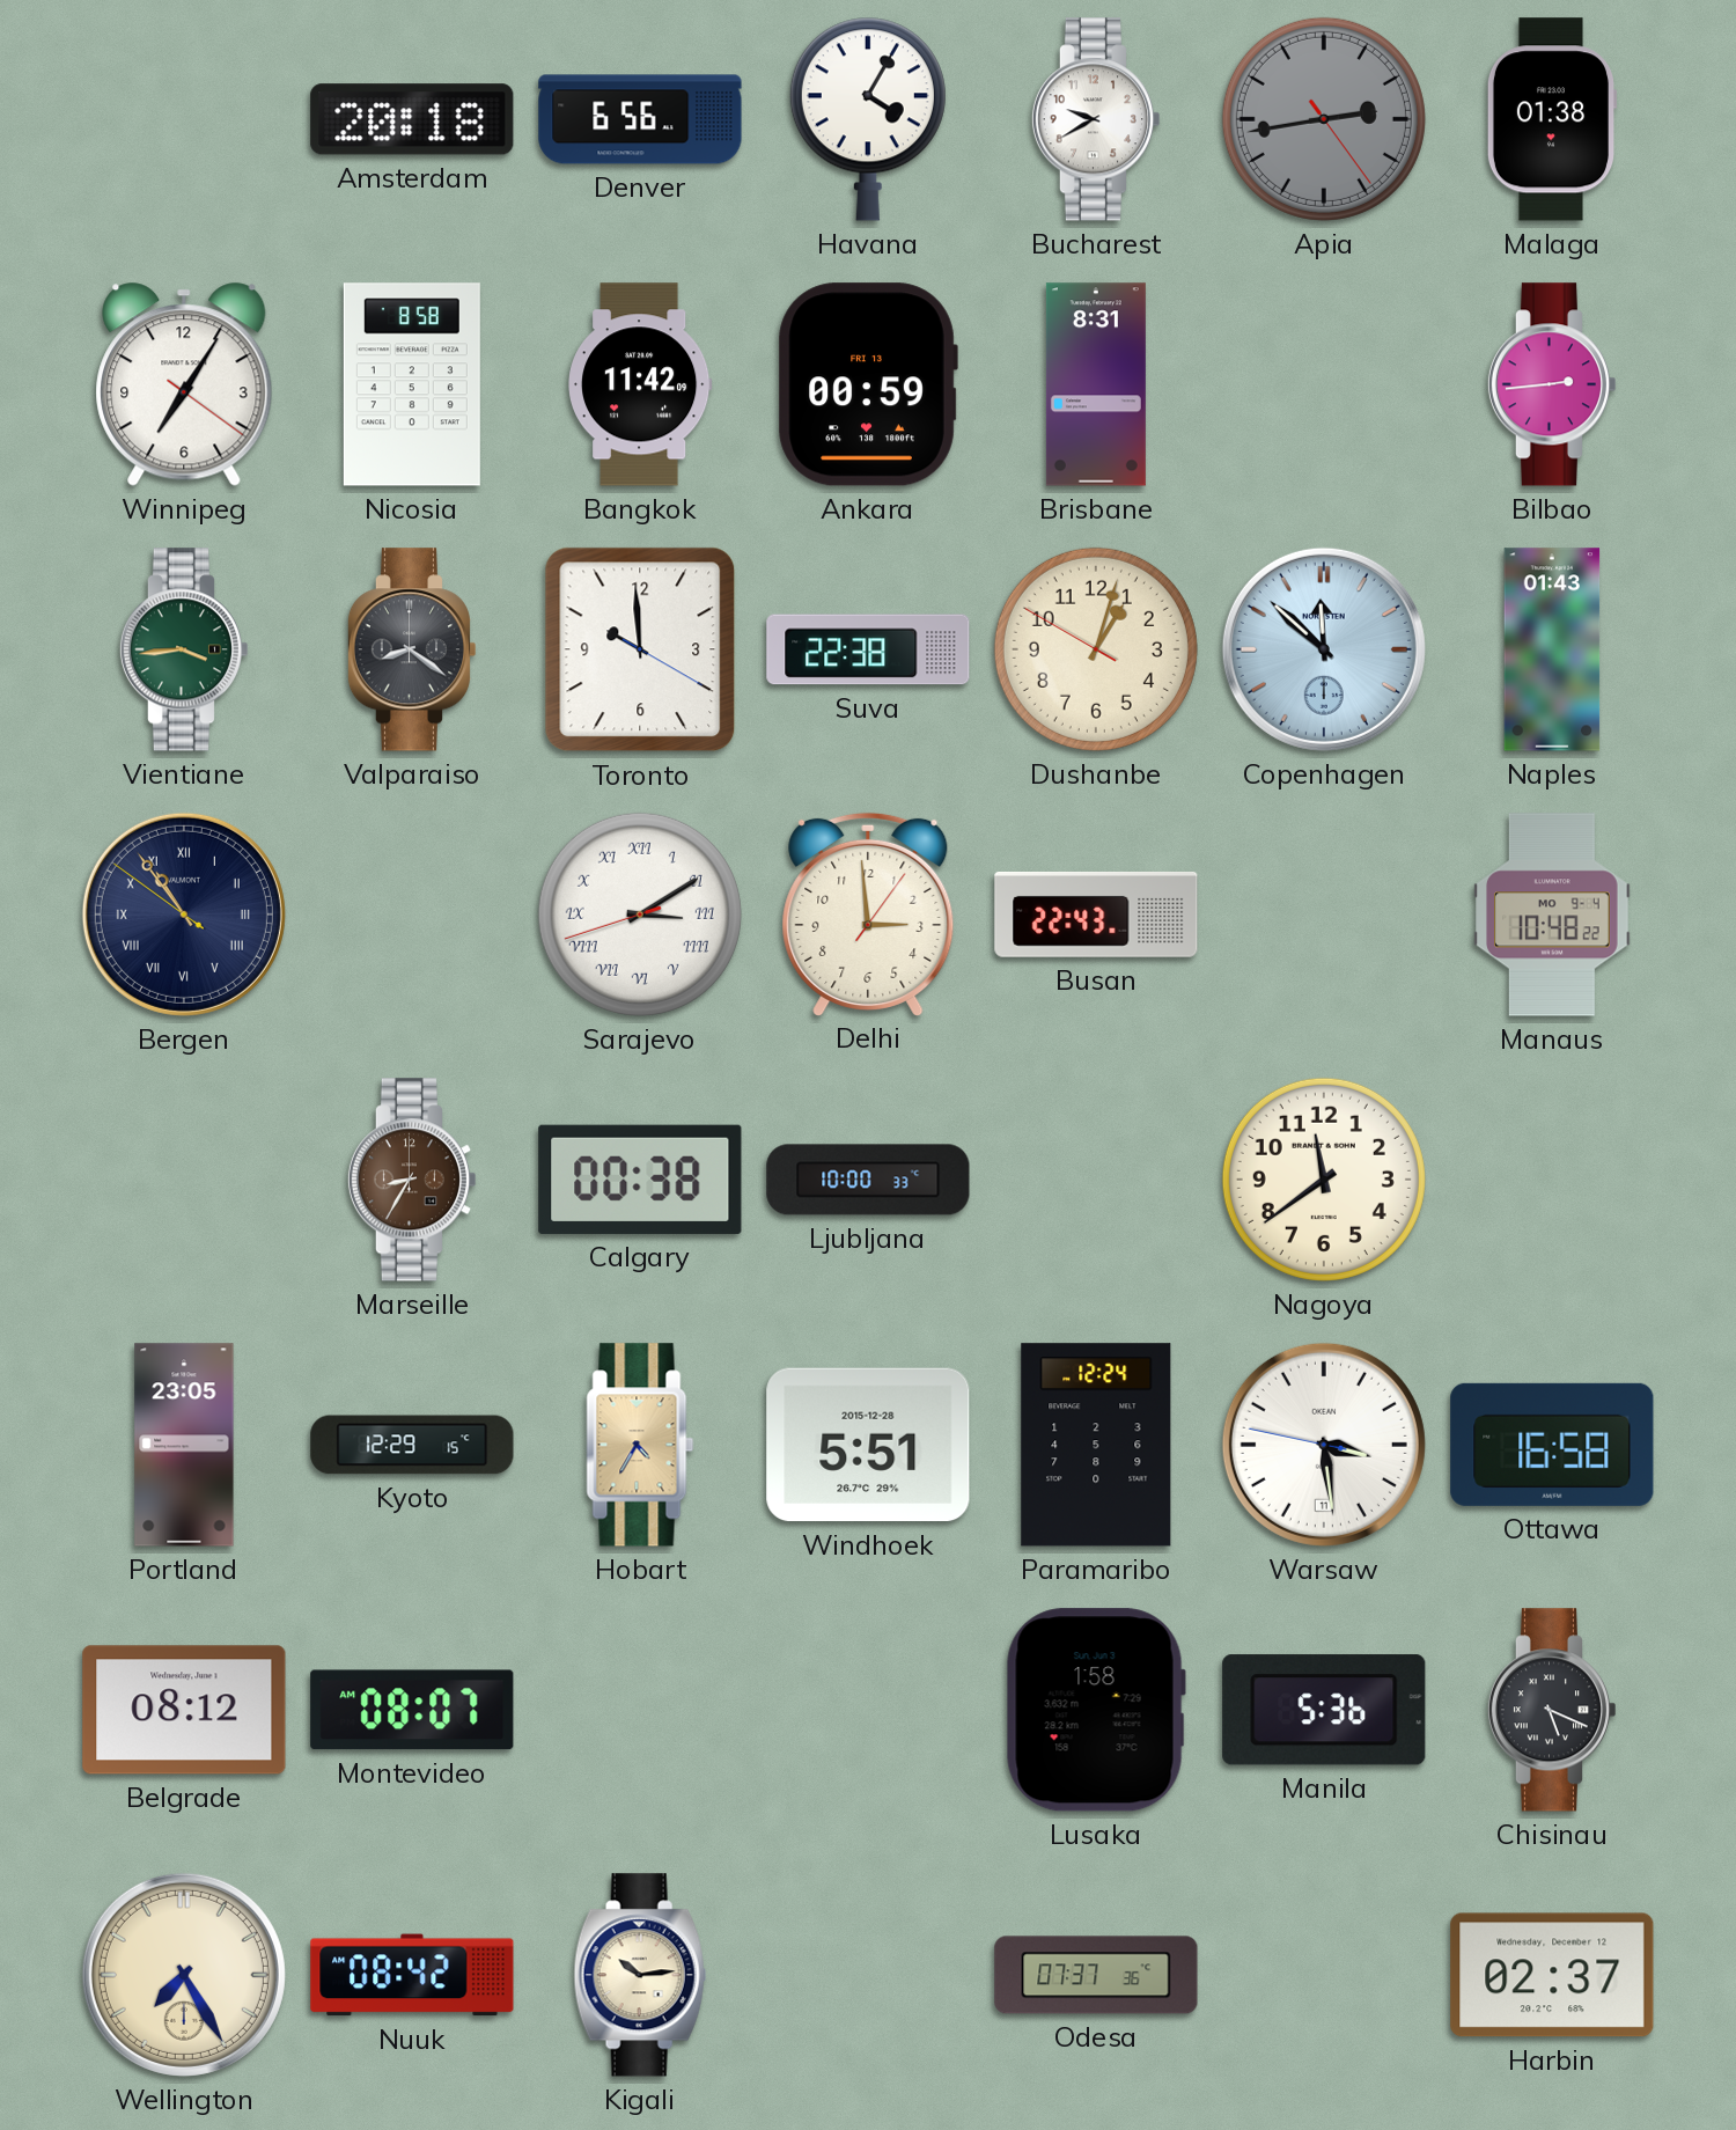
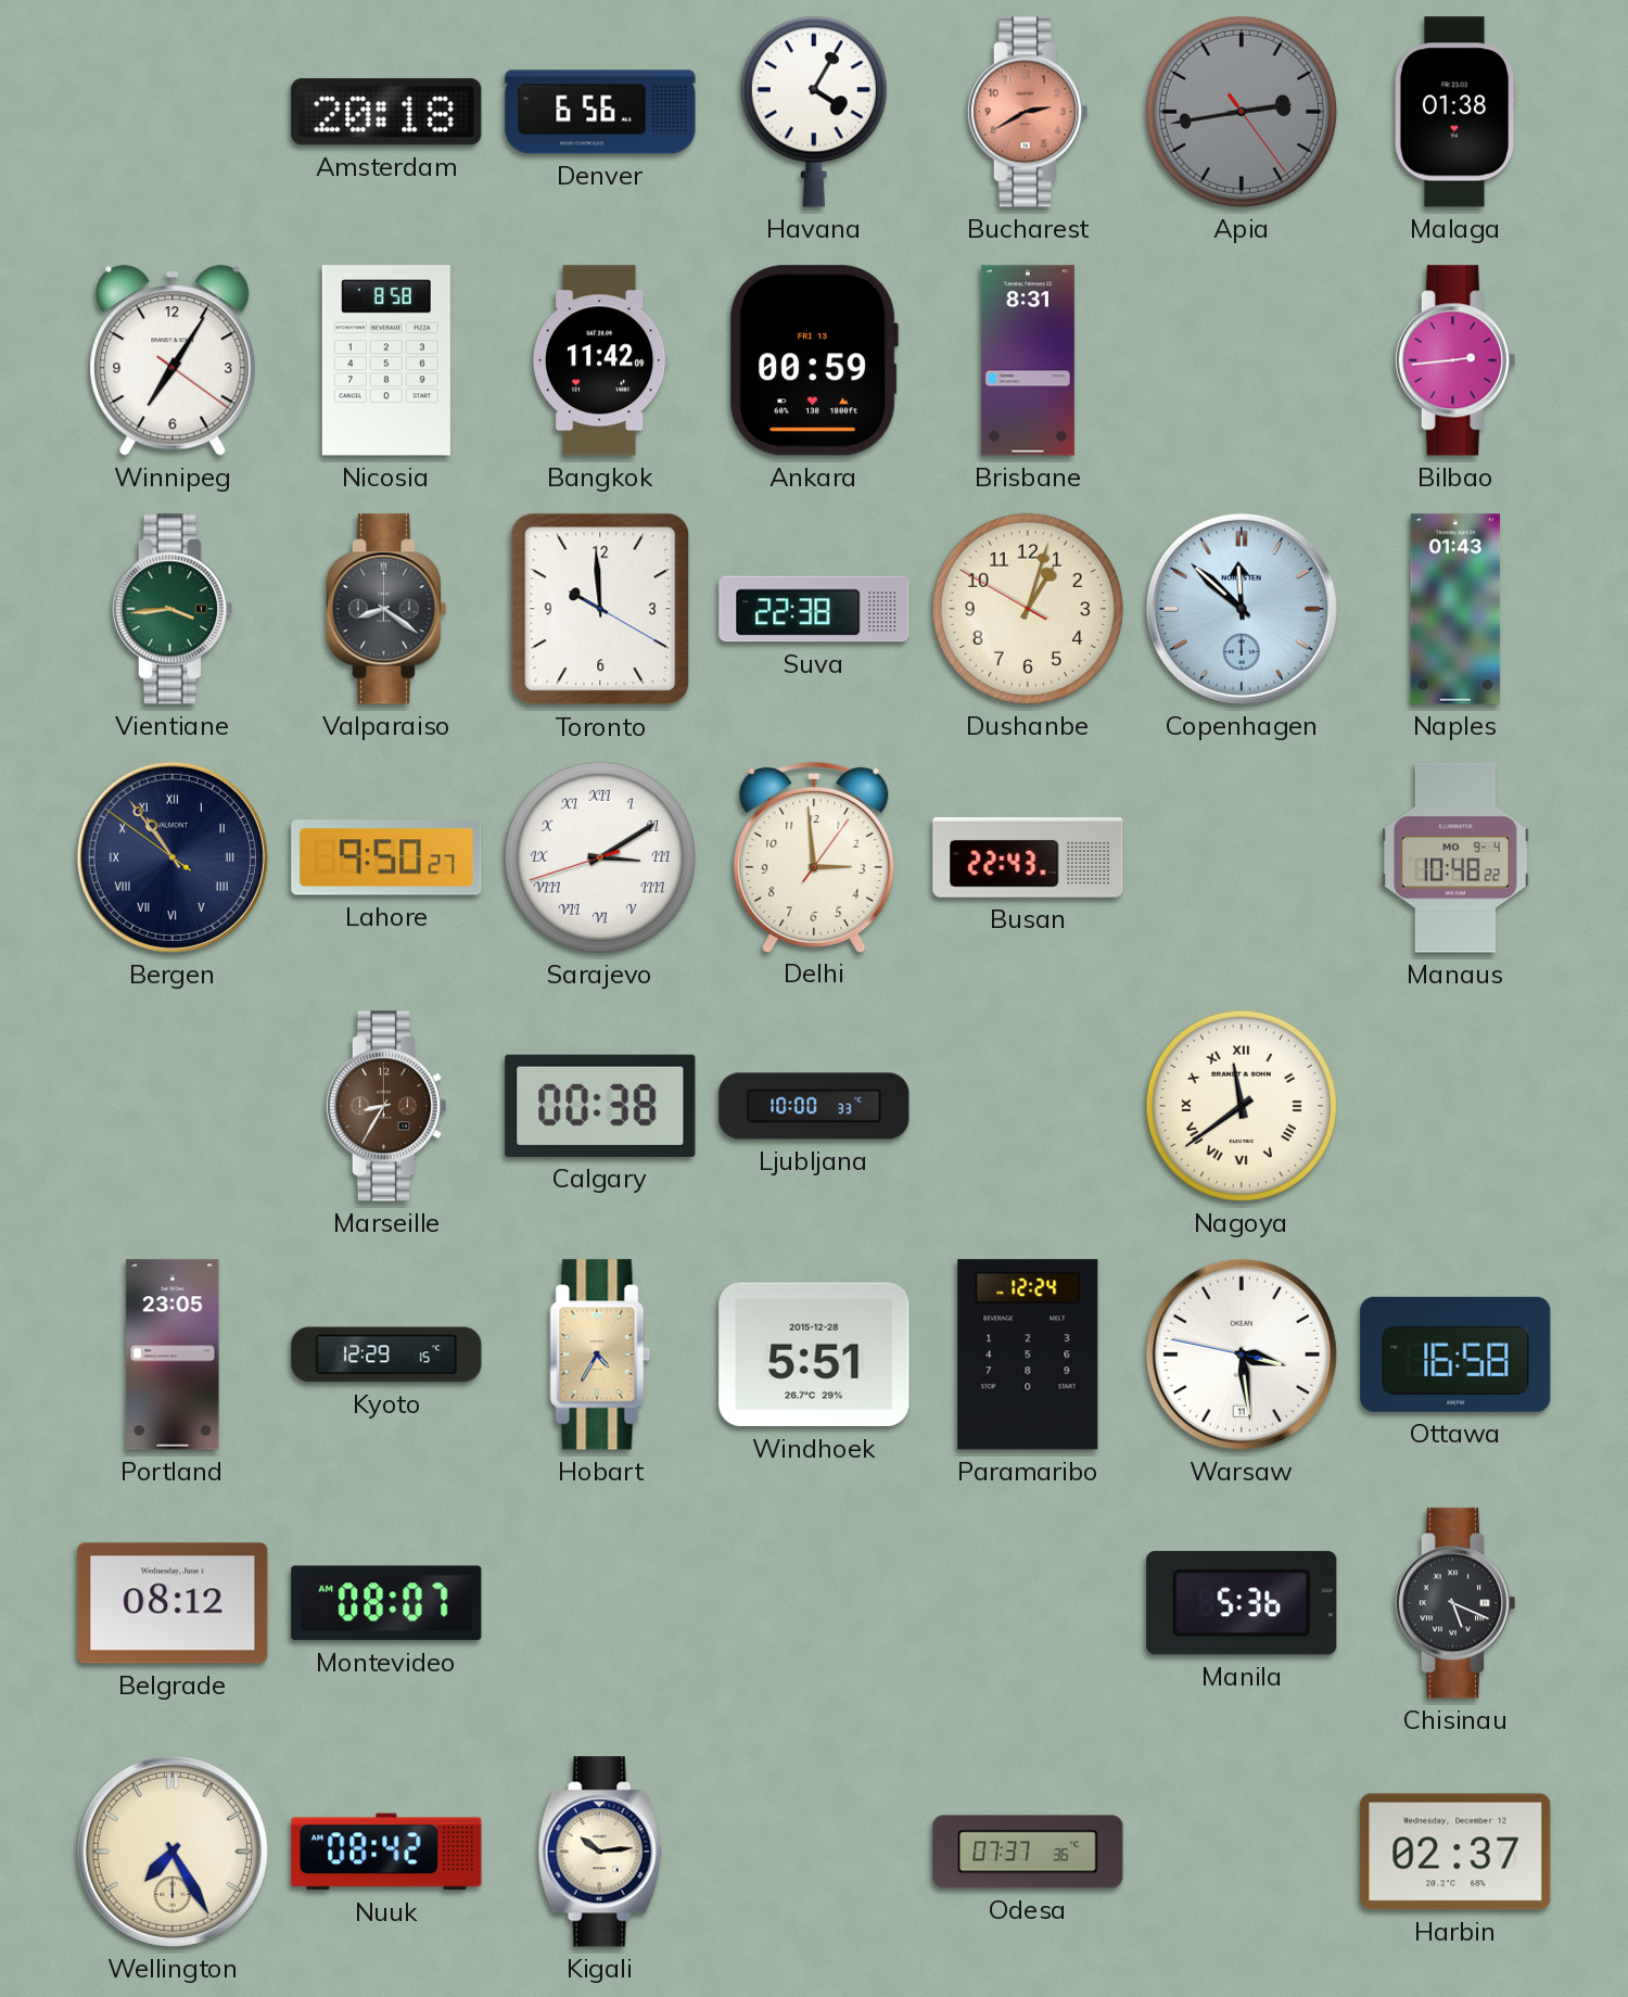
Bucharest: 9:40 -> 2:40
Bucharest dial: white -> salmon
Lahore: none -> 9:50
Nagoya numerals: Arabic -> Roman
Lusaka: 1:58 -> none
